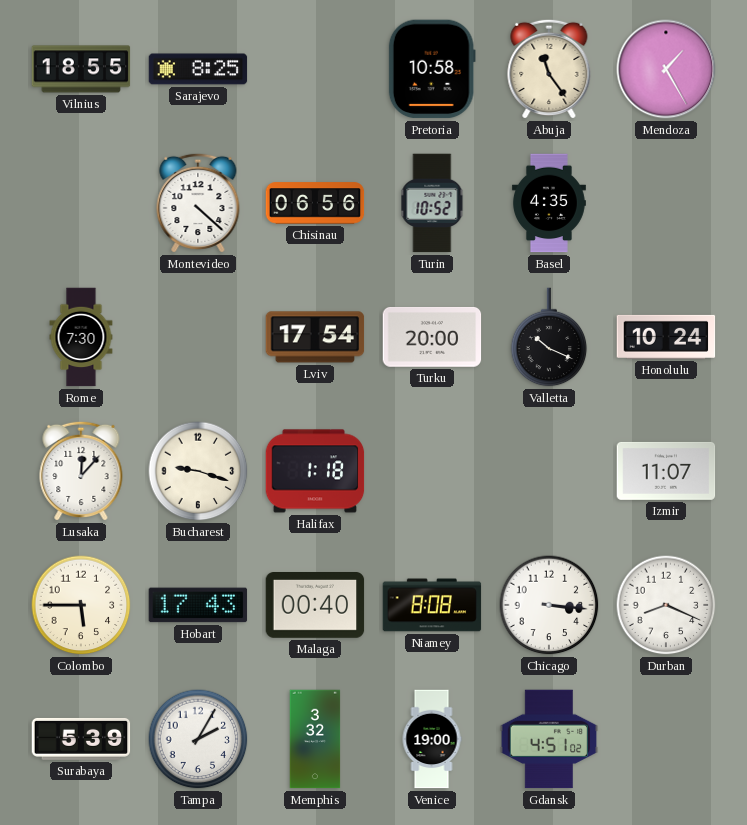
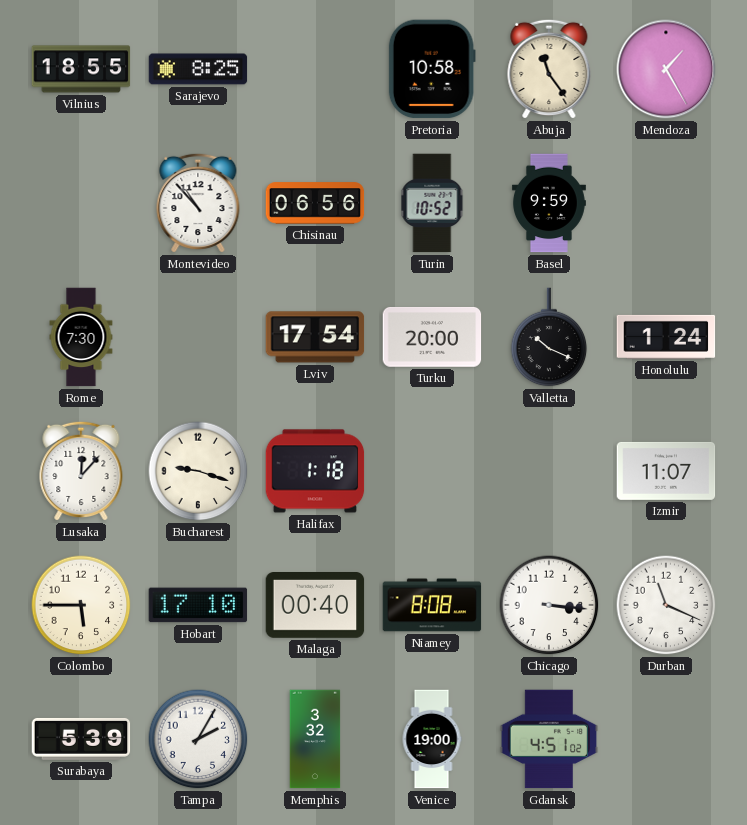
Montevideo: 4:22 -> 10:53
Basel: 4:35 -> 9:59
Honolulu: 10:24 -> 1:24
Hobart: 17:43 -> 17:10
Durban: 8:19 -> 11:19
